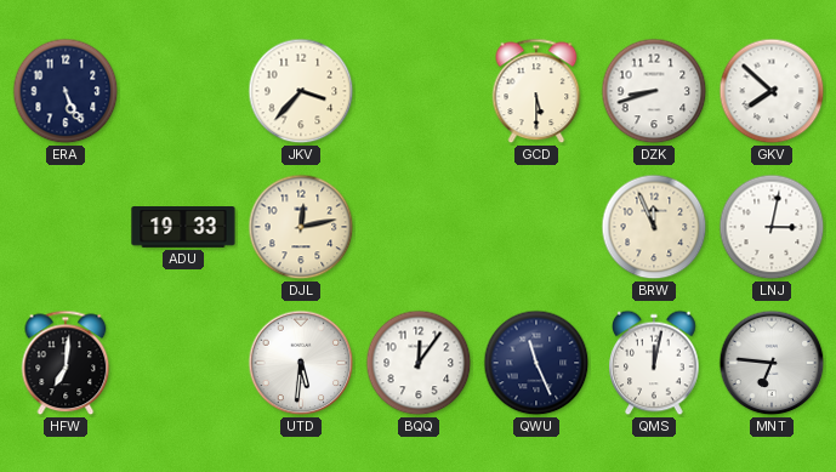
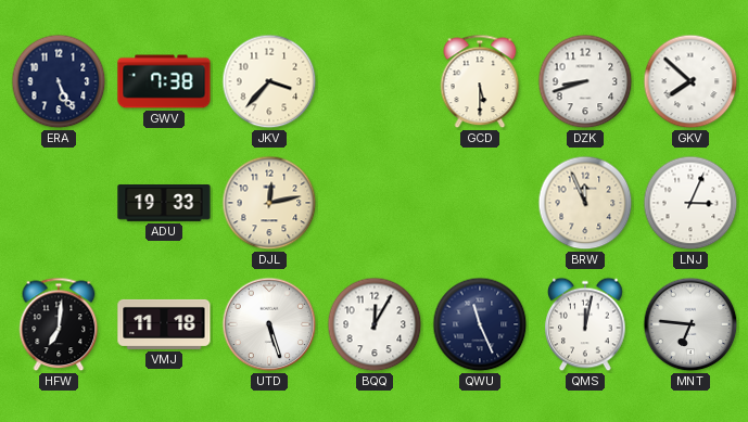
GWV: none -> 7:38
LNJ: 3:02 -> 3:04
VMJ: none -> 11:18
UTD: 5:31 -> 5:27
BQQ: 12:06 -> 12:05
